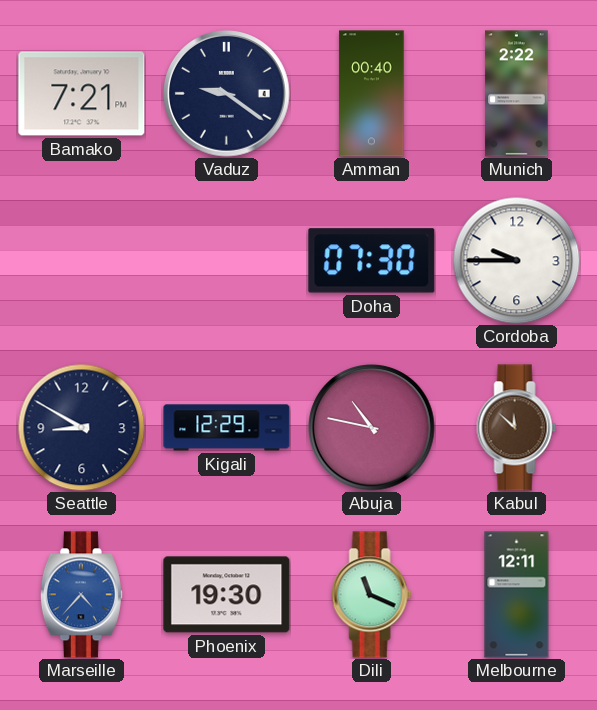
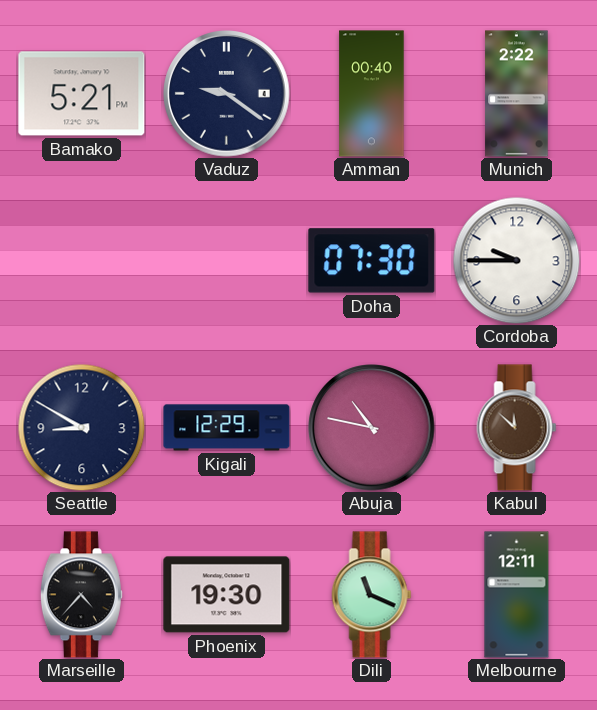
Bamako: 7:21 -> 5:21
Marseille dial: blue -> black
